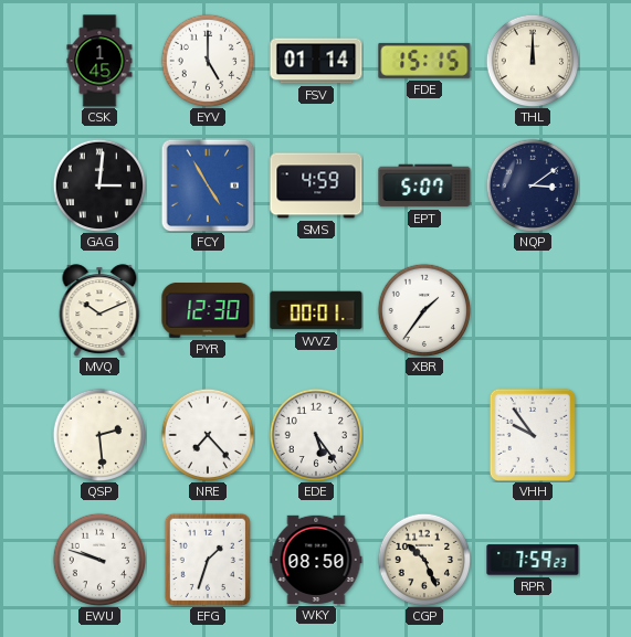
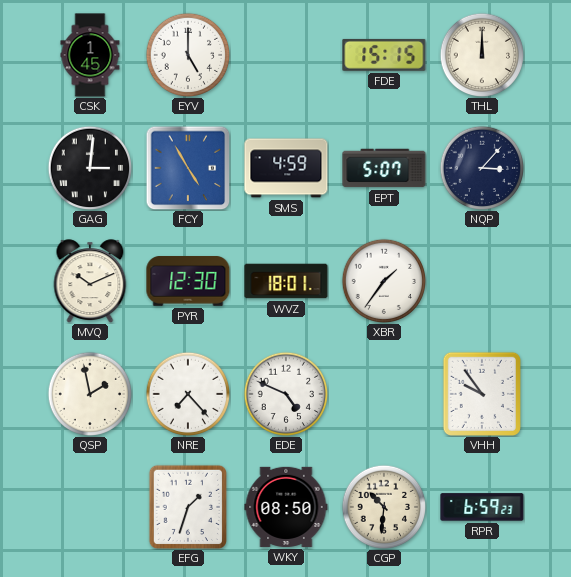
FSV: 01:14 -> none
NQP: 3:09 -> 3:07
WVZ: 00:01 -> 18:01
QSP: 2:29 -> 1:58
EDE: 5:24 -> 4:49
EWU: 9:48 -> none
CGP: 10:26 -> 10:31
RPR: 7:59 -> 6:59
